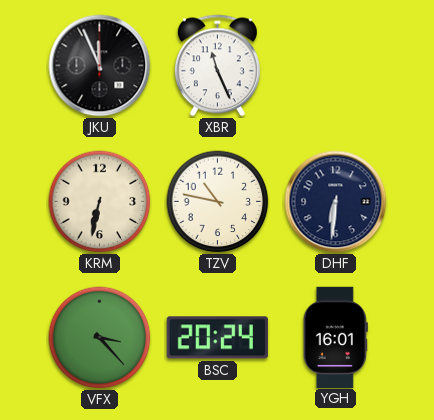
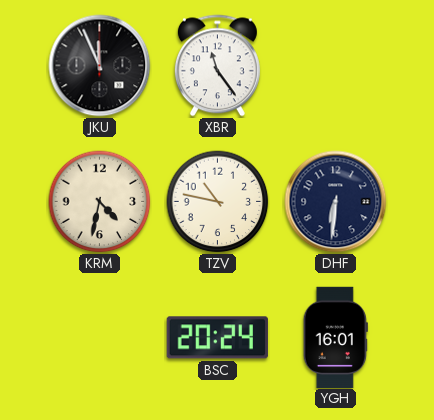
XBR: 11:26 -> 11:24
KRM: 6:32 -> 4:32
VFX: 3:23 -> none
